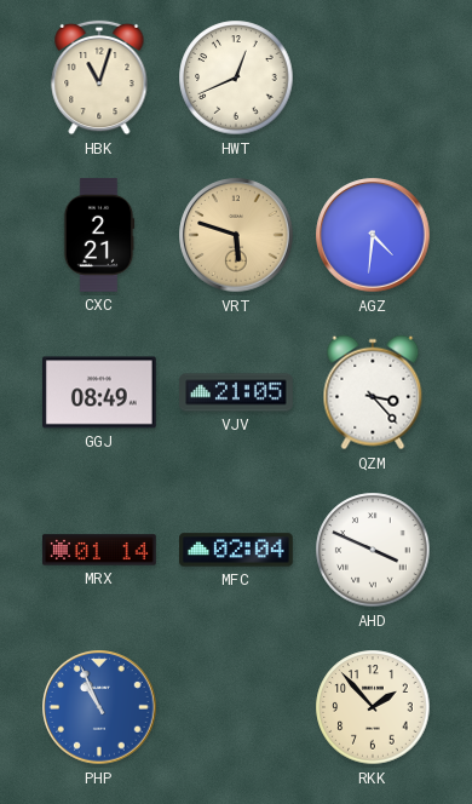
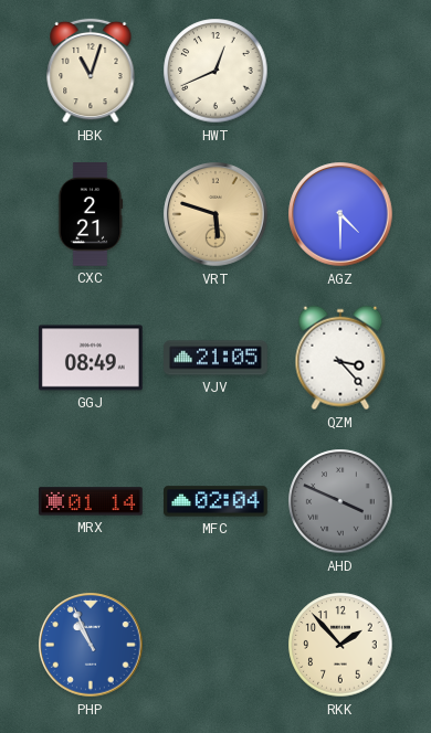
AGZ: 4:31 -> 4:30
AHD dial: white -> grey
